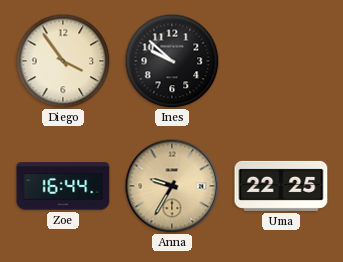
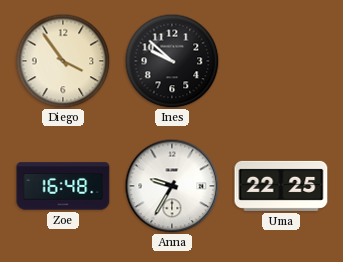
Zoe: 16:44 -> 16:48
Anna dial: champagne -> white
